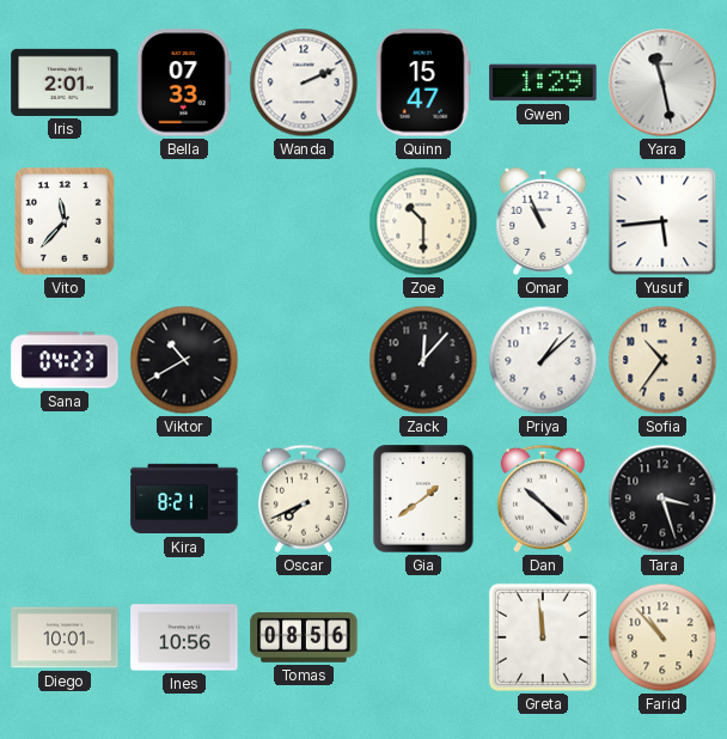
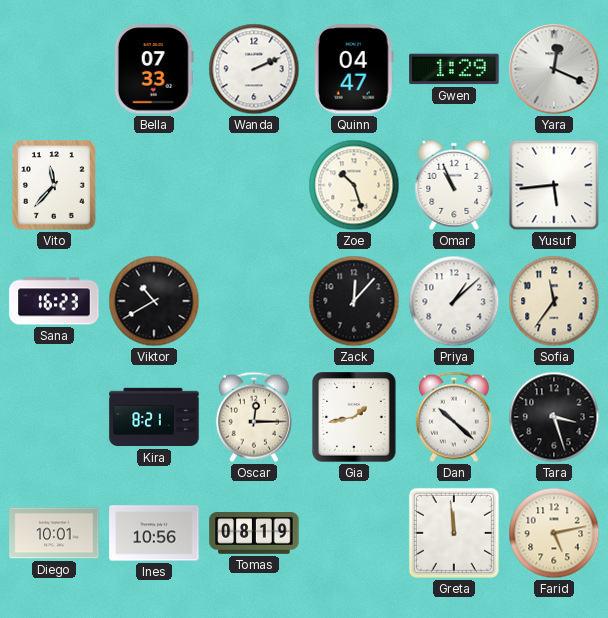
Iris: 2:01 -> none
Quinn: 15:47 -> 04:47
Yara: 11:28 -> 12:19
Zoe: 10:30 -> 10:27
Sana: 04:23 -> 16:23
Sofia: 10:36 -> 11:36
Oscar: 7:41 -> 12:15
Gia: 1:39 -> 1:43
Tomas: 08:56 -> 08:19
Farid: 10:53 -> 5:13
